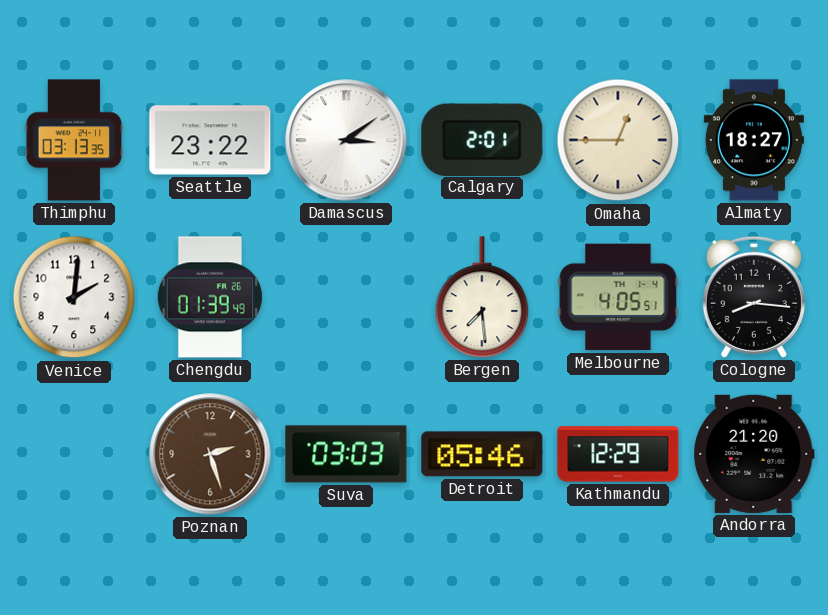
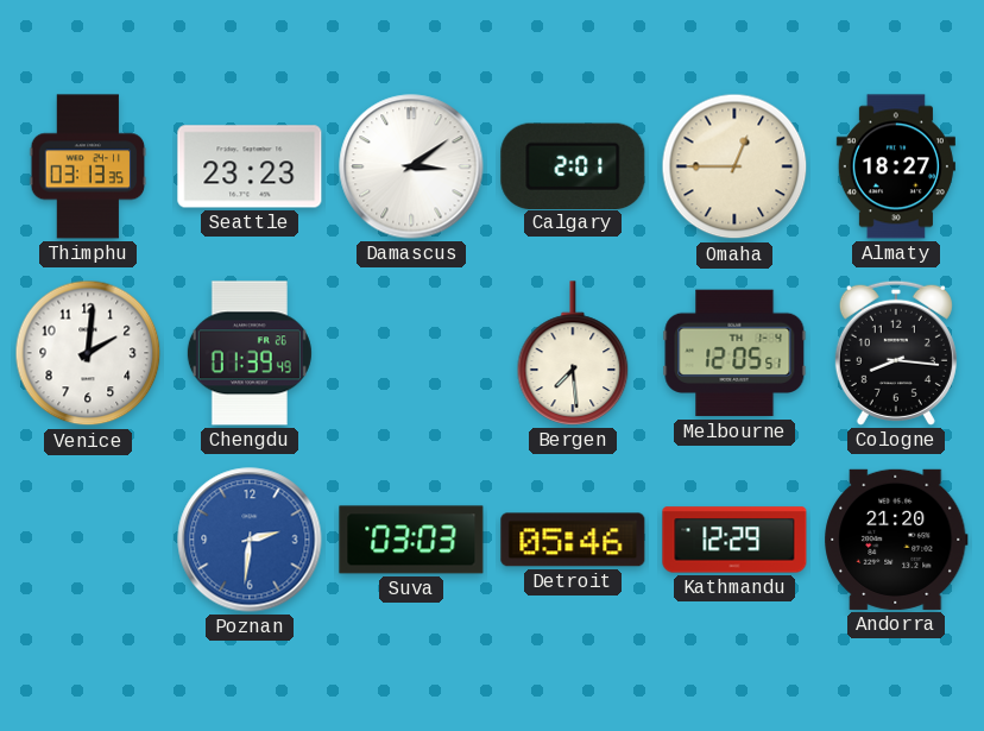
Seattle: 23:22 -> 23:23
Melbourne: 4:05 -> 12:05
Poznan: 2:27 -> 2:31
Poznan dial: brown -> blue
